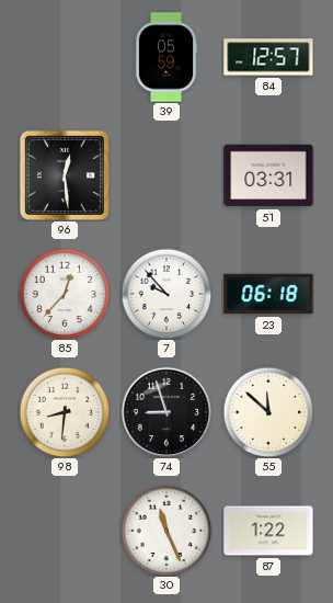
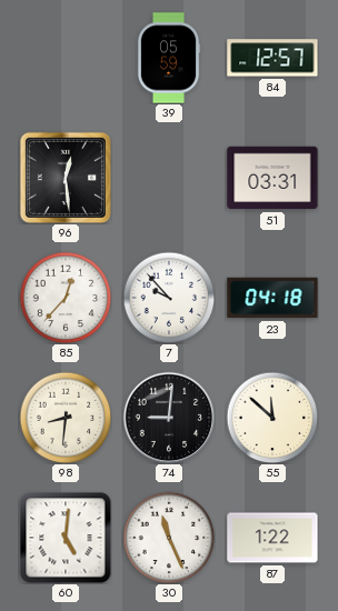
23: 06:18 -> 04:18
74: 8:57 -> 9:01
60: none -> 5:01
